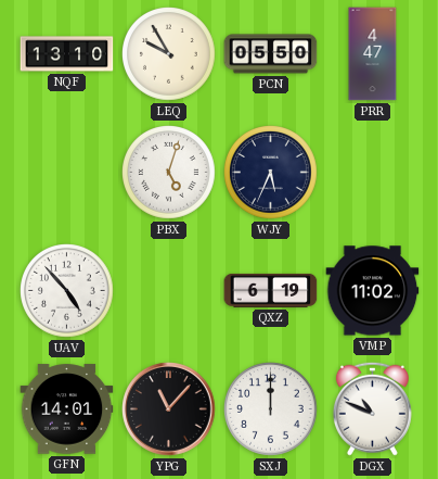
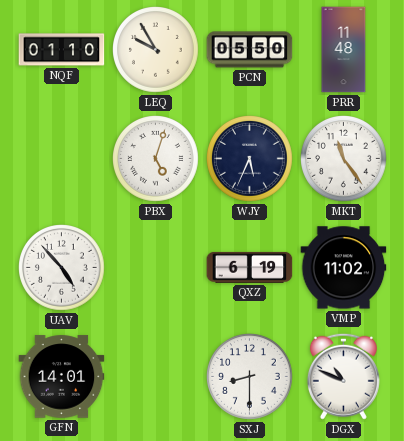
NQF: 13:10 -> 01:10
PRR: 4:47 -> 11:48
MKT: none -> 11:24
YPG: 11:07 -> none
SXJ: 12:00 -> 8:30
